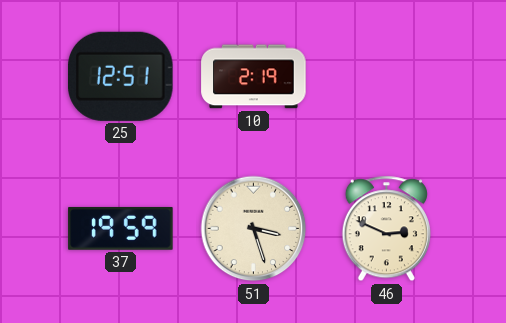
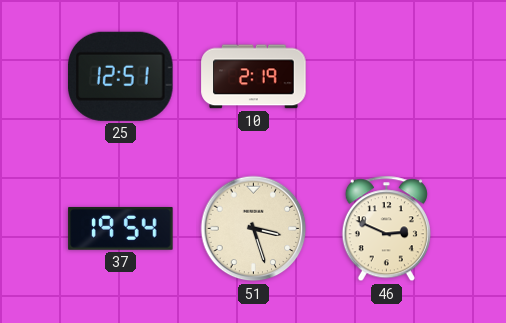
37: 19:59 -> 19:54
